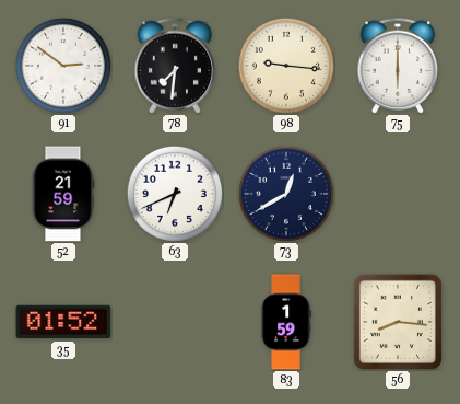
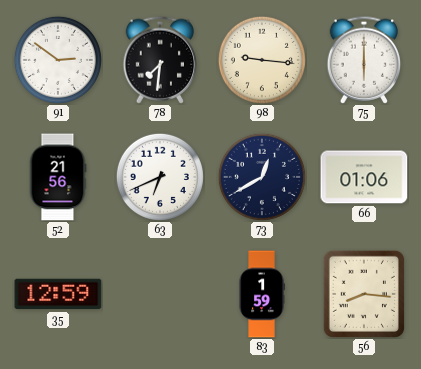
52: 21:59 -> 21:56
66: none -> 01:06
35: 01:52 -> 12:59
